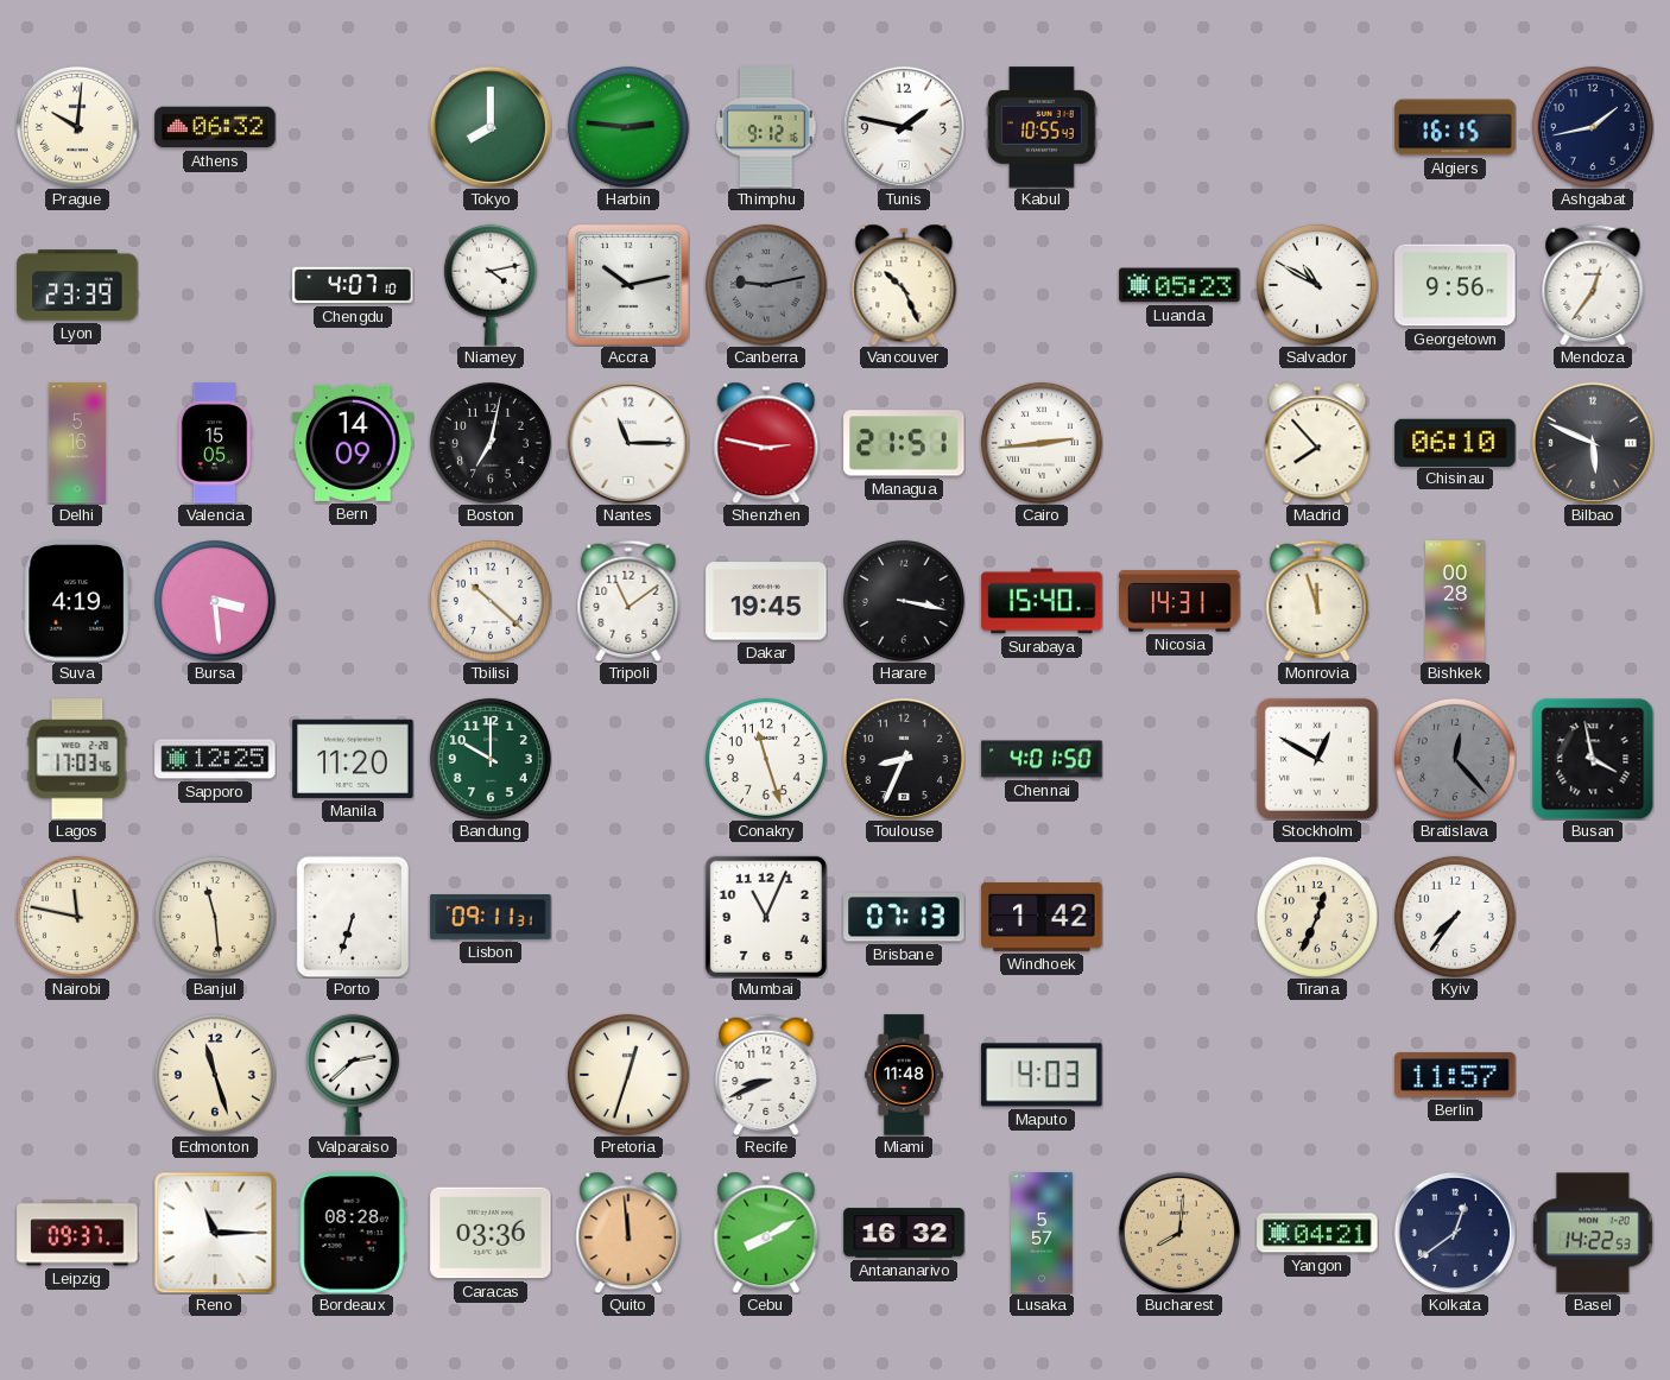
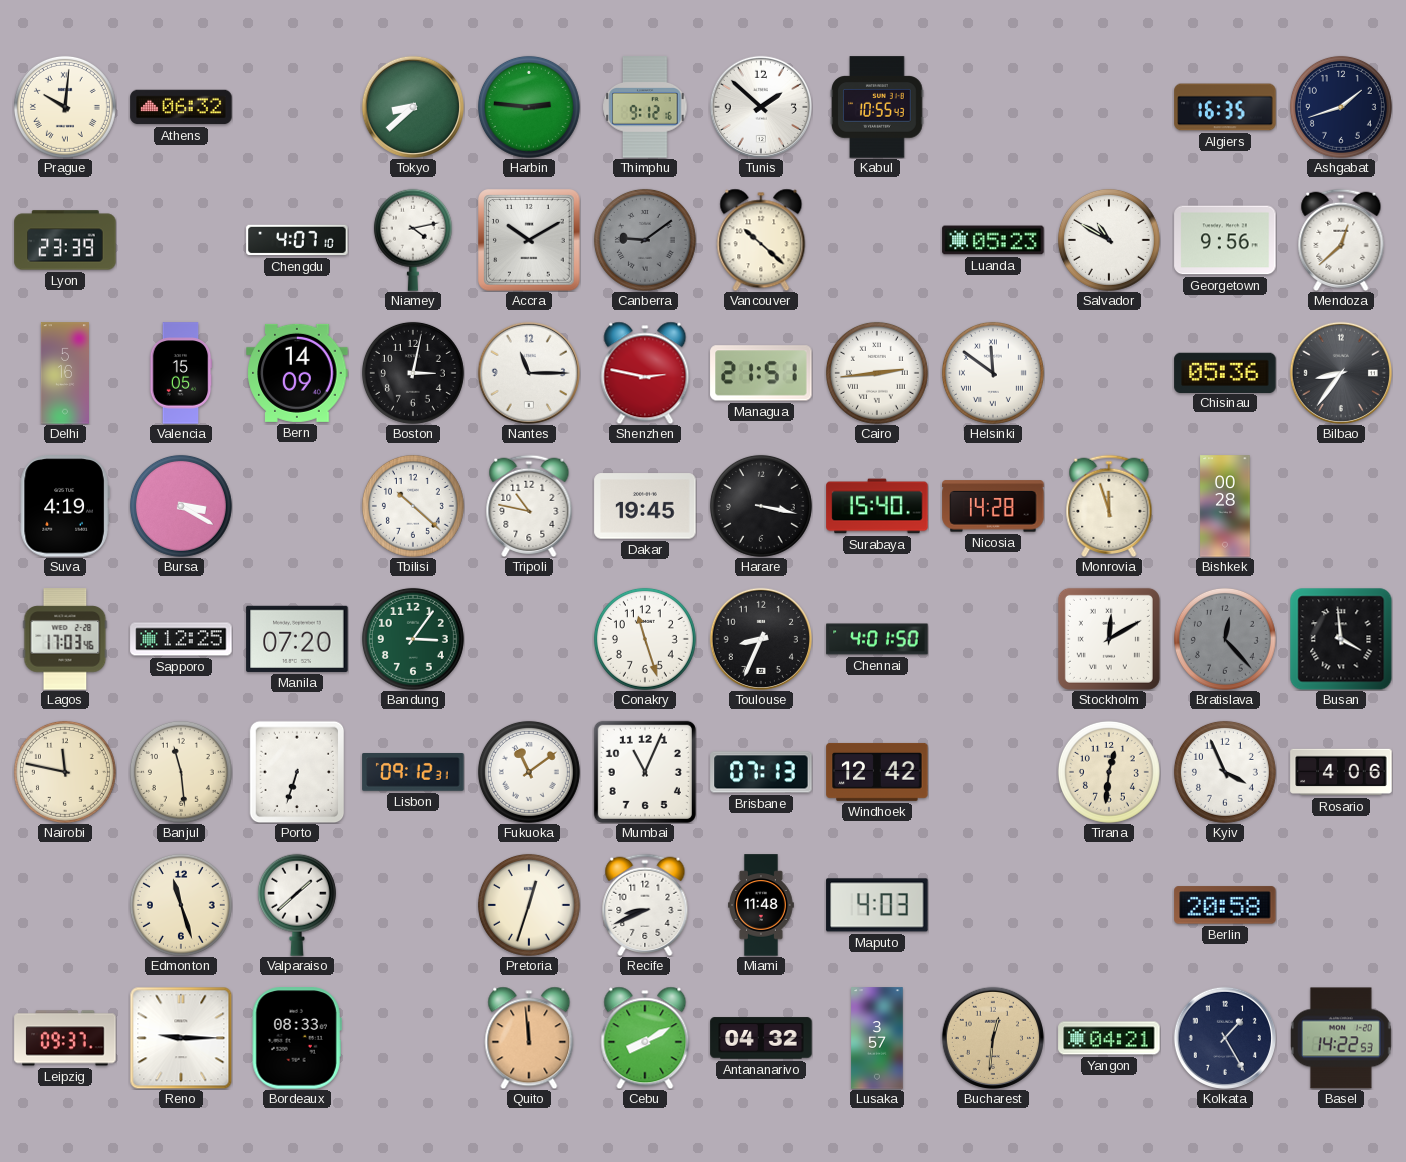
Tokyo: 8:00 -> 8:38
Tunis: 1:47 -> 1:52
Algiers: 16:15 -> 16:35
Ashgabat: 1:43 -> 1:42
Accra: 10:13 -> 10:10
Canberra: 9:13 -> 9:09
Vancouver: 10:26 -> 10:22
Mendoza: 12:36 -> 12:38
Boston: 7:02 -> 3:02
Helsinki: none -> 11:51
Madrid: 7:53 -> none
Chisinau: 06:10 -> 05:36
Bilbao: 5:49 -> 8:36
Bursa: 3:29 -> 3:20
Tripoli: 11:09 -> 10:47
Nicosia: 14:31 -> 14:28
Manila: 11:20 -> 07:20
Bandung: 10:00 -> 3:06
Stockholm: 12:50 -> 12:10
Busan: 3:58 -> 3:59
Lisbon: 09:11 -> 09:12
Fukuoka: none -> 11:09
Windhoek: 1:42 -> 12:42
Tirana: 12:34 -> 12:31
Kyiv: 7:36 -> 3:56
Rosario: none -> 4:06
Valparaiso: 2:38 -> 1:38
Berlin: 11:57 -> 20:58
Reno: 11:15 -> 9:15
Bordeaux: 08:28 -> 08:33
Caracas: 03:36 -> none
Antananarivo: 16:32 -> 04:32
Lusaka: 5:57 -> 3:57
Bucharest: 8:01 -> 12:31
Kolkata: 12:39 -> 1:25
